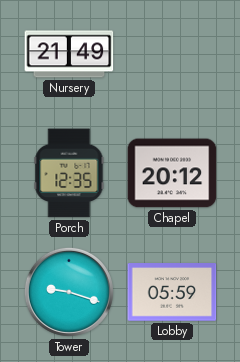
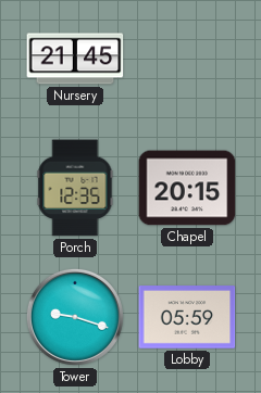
Nursery: 21:49 -> 21:45
Chapel: 20:12 -> 20:15
